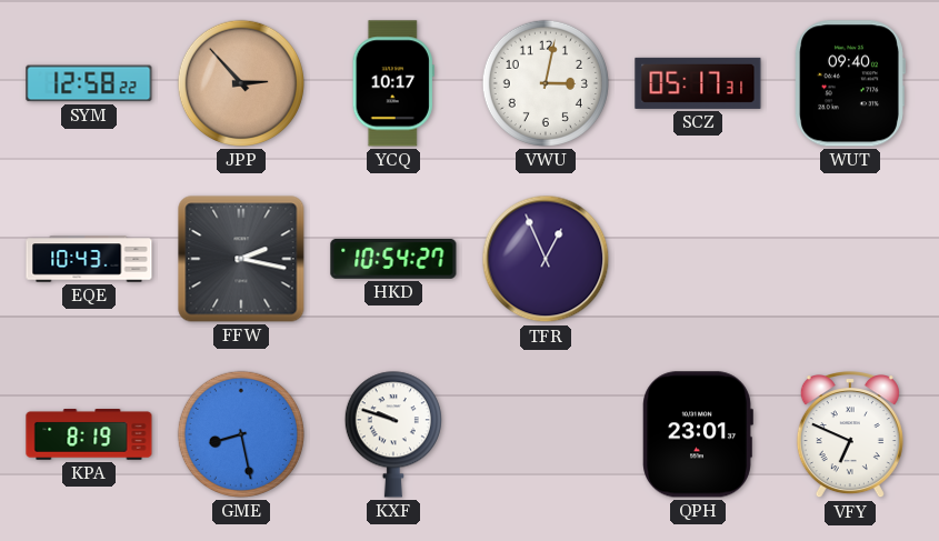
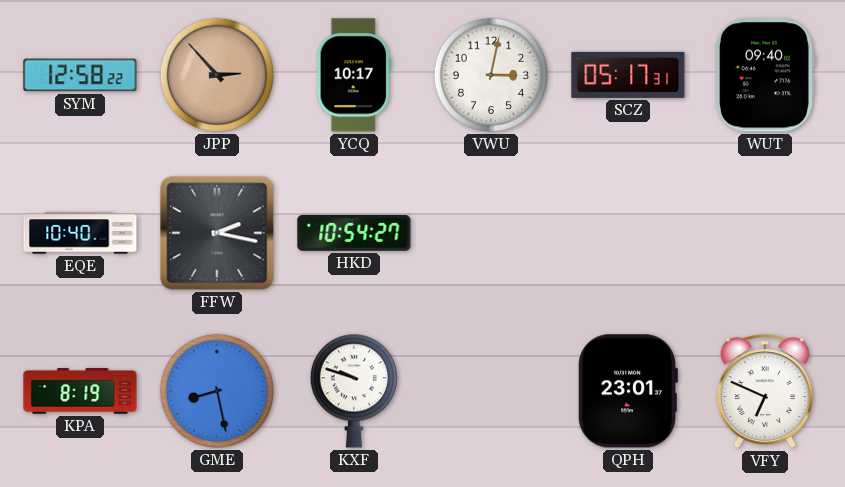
EQE: 10:43 -> 10:40
TFR: 12:56 -> none
